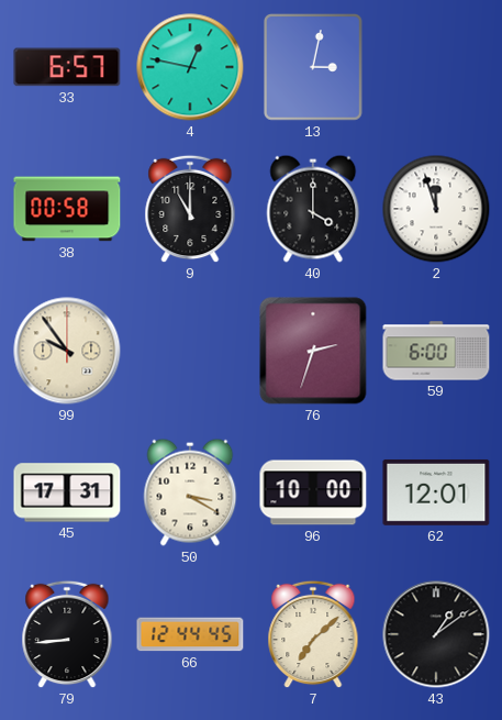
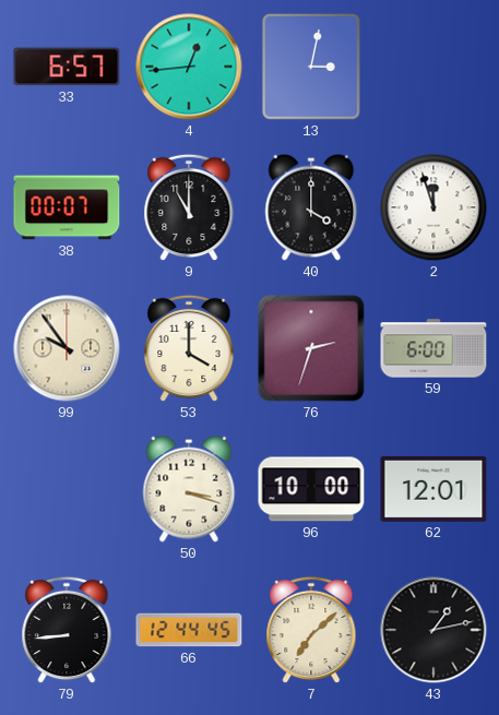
4: 12:47 -> 12:44
38: 00:58 -> 00:07
53: none -> 4:00
45: 17:31 -> none
50: 3:20 -> 3:18
43: 1:09 -> 1:13
